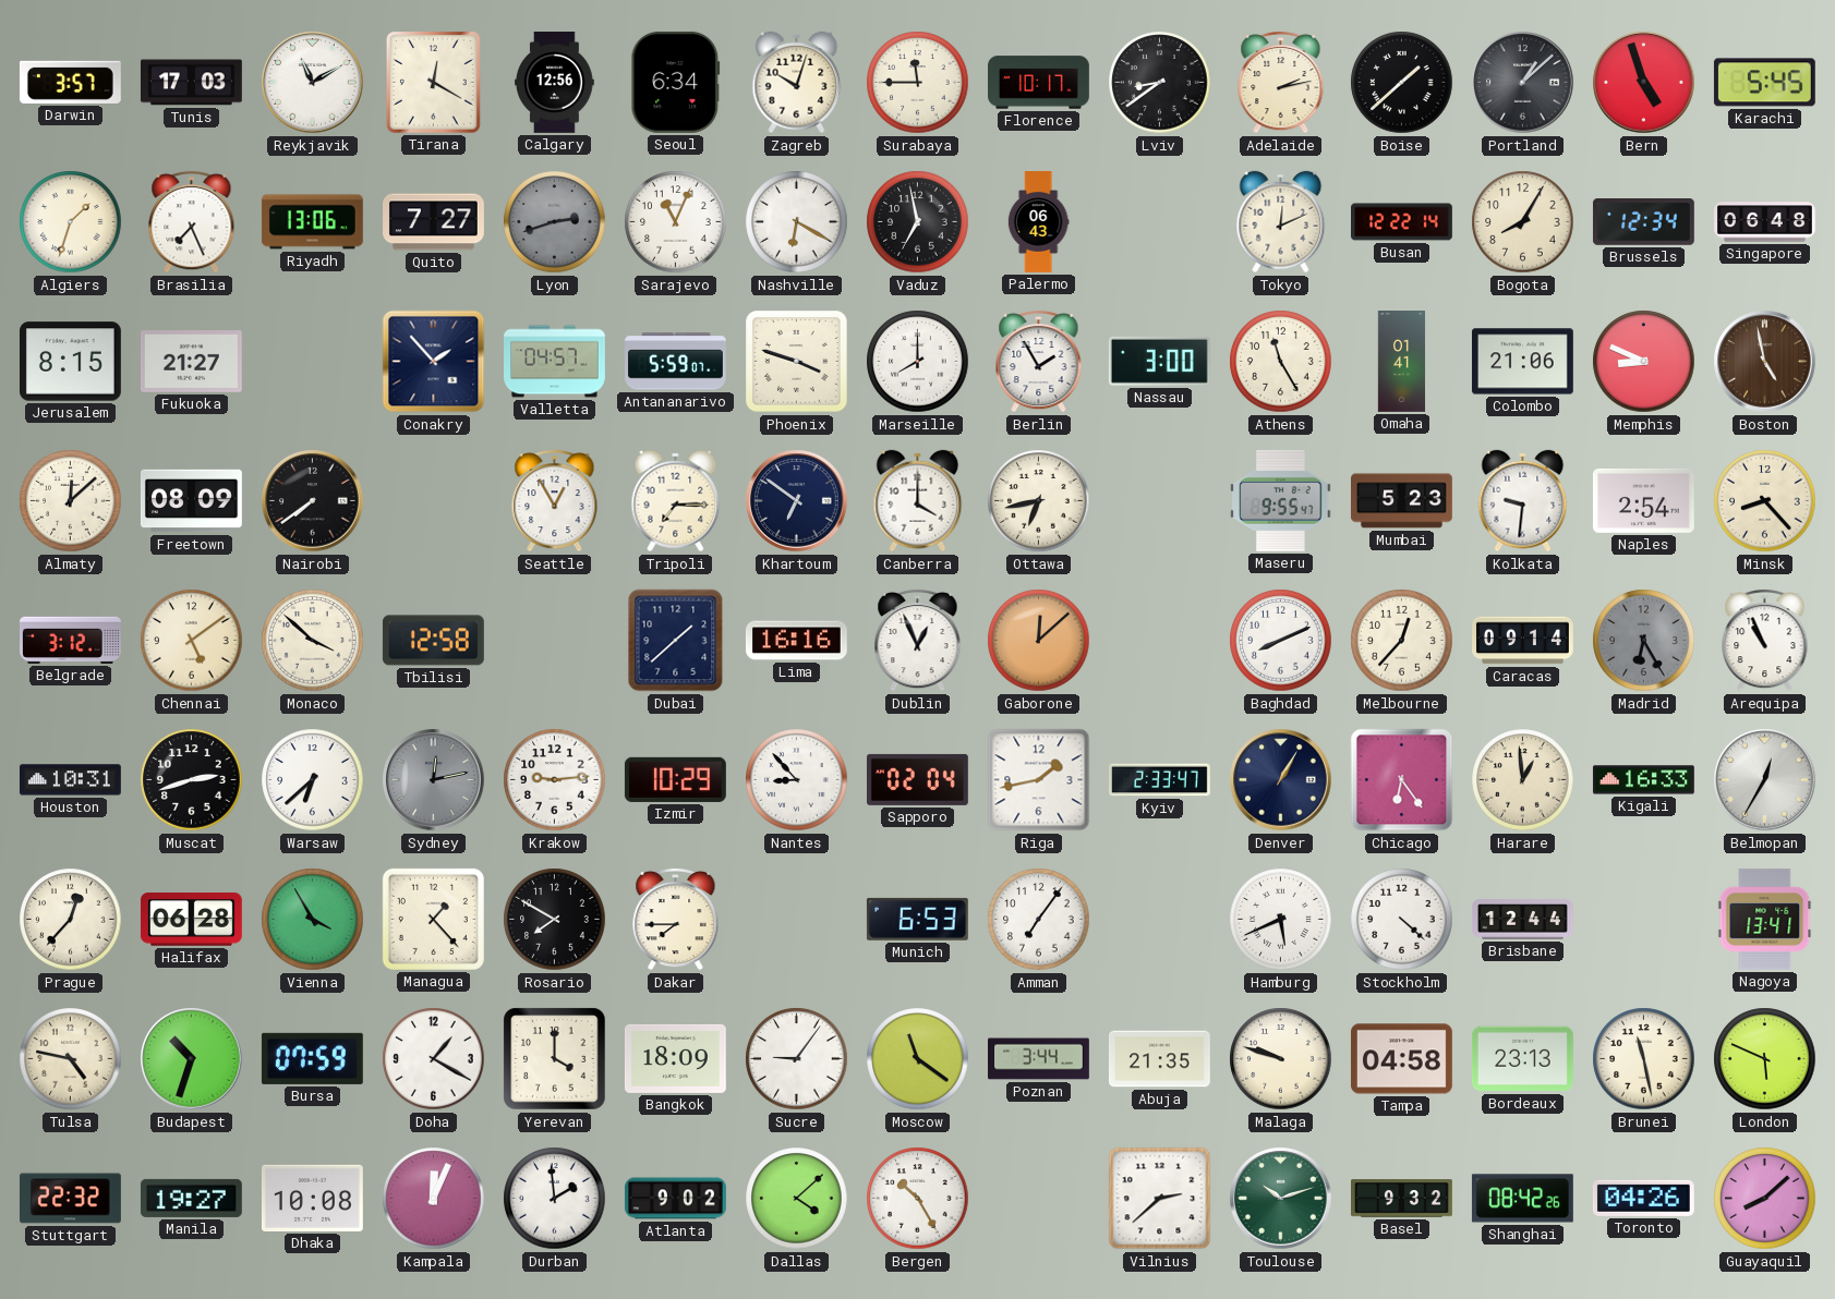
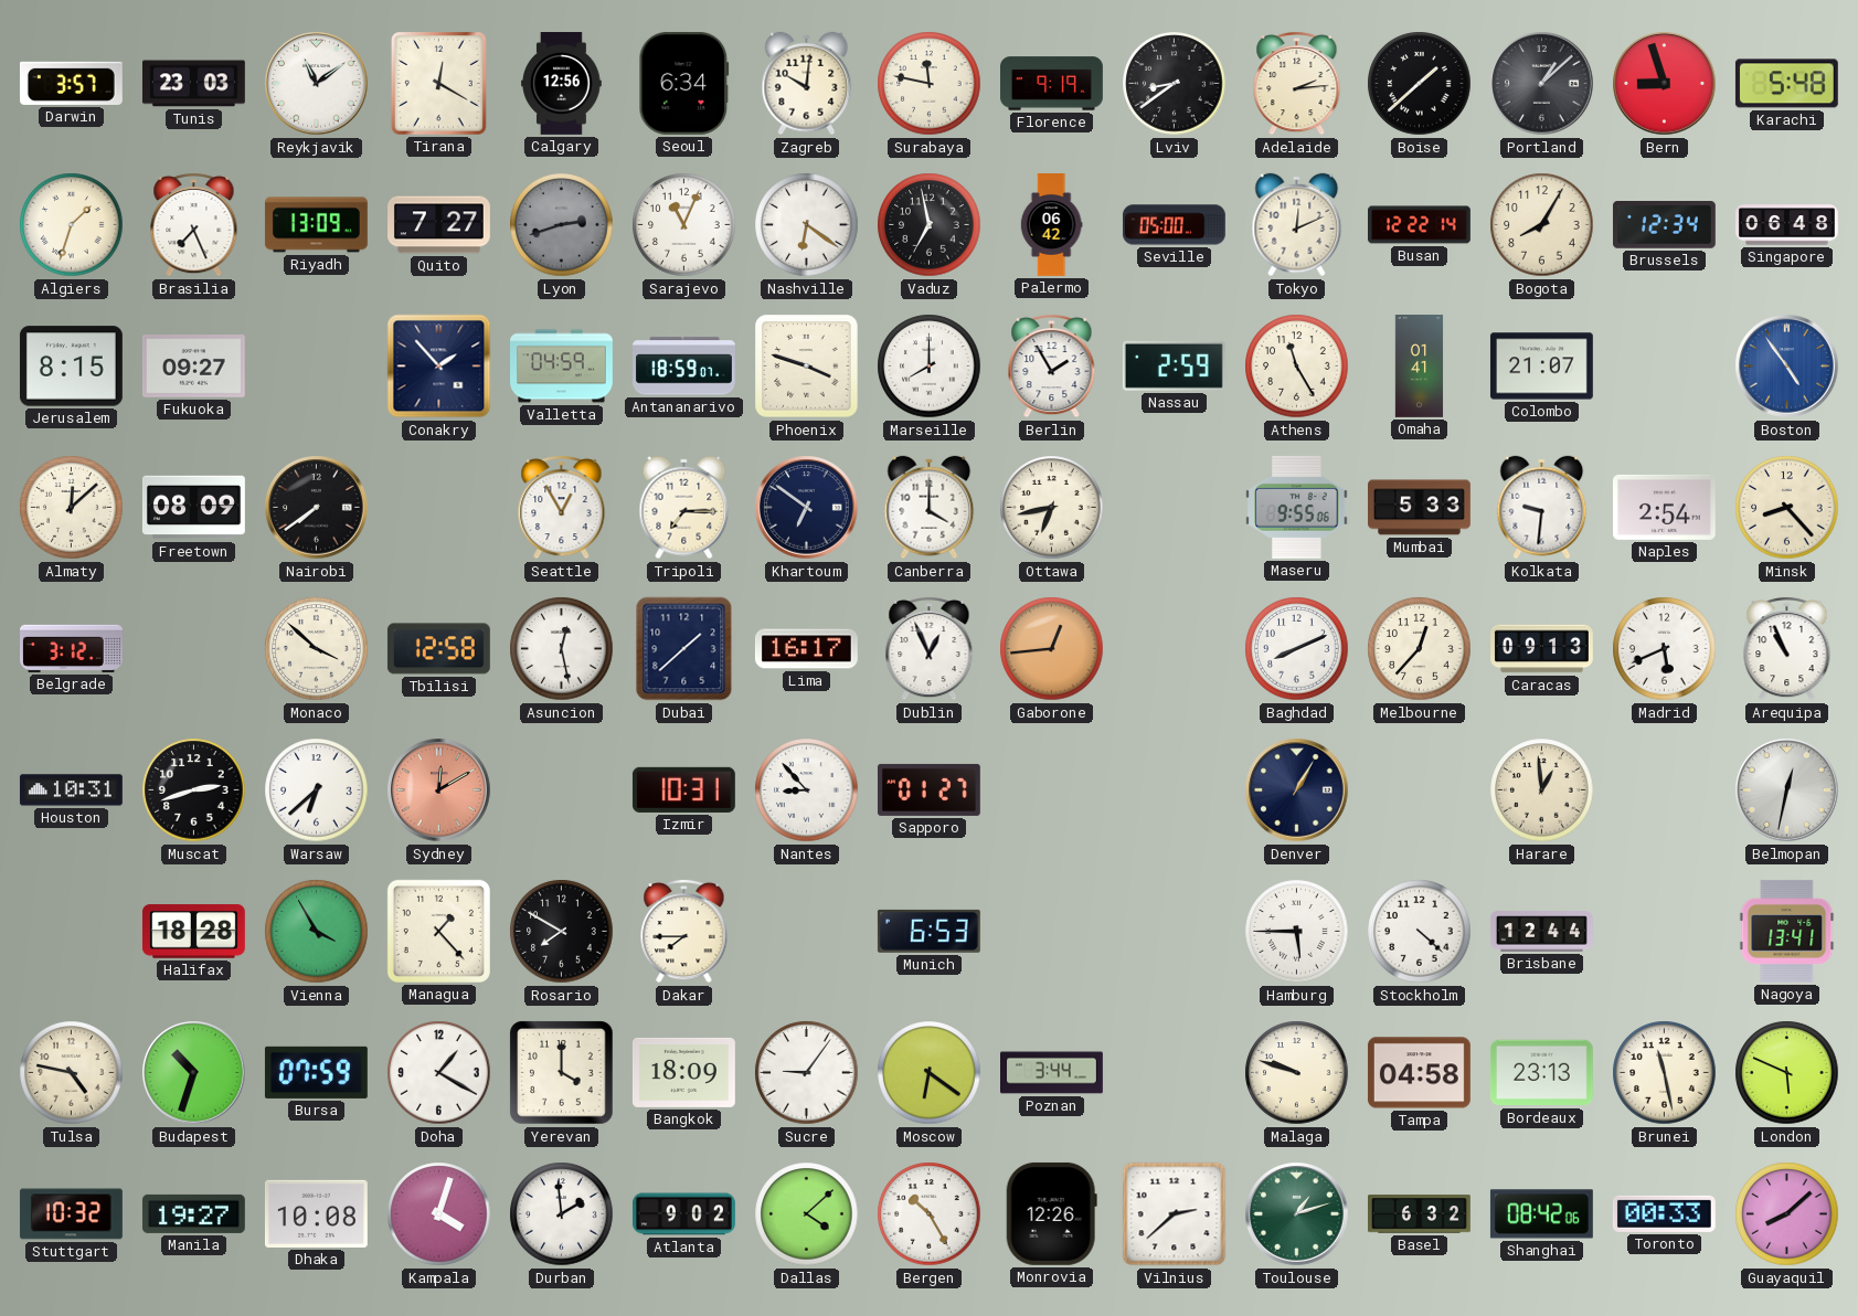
Tunis: 17:03 -> 23:03
Reykjavik: 11:10 -> 11:09
Zagreb: 10:03 -> 10:01
Surabaya: 11:45 -> 11:47
Florence: 10:17 -> 9:19
Adelaide: 2:13 -> 2:14
Bern: 4:57 -> 8:57
Karachi: 5:45 -> 5:48
Riyadh: 13:06 -> 13:09
Nashville: 6:20 -> 6:21
Palermo: 06:43 -> 06:42
Seville: none -> 05:00
Fukuoka: 21:27 -> 09:27
Valletta: 04:57 -> 04:59
Antananarivo: 5:59 -> 18:59
Nassau: 3:00 -> 2:59
Colombo: 21:06 -> 21:07
Memphis: 8:49 -> none
Boston: 4:58 -> 4:54
Boston dial: brown -> blue
Maseru: 9:55:47 -> 9:55:06
Mumbai: 5:23 -> 5:33
Chennai: 5:09 -> none
Asuncion: none -> 12:28
Lima: 16:16 -> 16:17
Gaborone: 12:08 -> 12:44
Caracas: 09:14 -> 09:13
Madrid: 6:25 -> 5:41
Madrid dial: grey -> white
Sydney: 12:13 -> 12:10
Sydney dial: grey -> salmon
Krakow: 9:14 -> none
Izmir: 10:29 -> 10:31
Sapporo: 02:04 -> 01:27
Riga: 1:43 -> none
Kyiv: 2:33 -> none
Chicago: 6:24 -> none
Kigali: 16:33 -> none
Belmopan: 12:35 -> 12:32
Prague: 12:37 -> none
Halifax: 06:28 -> 18:28
Amman: 7:06 -> none
Hamburg: 5:41 -> 5:45
Moscow: 11:21 -> 6:21
Abuja: 21:35 -> none
Stuttgart: 22:32 -> 10:32
Kampala: 12:04 -> 4:03
Monrovia: none -> 12:26
Toulouse: 10:12 -> 1:12
Basel: 9:32 -> 6:32
Shanghai: 08:42:26 -> 08:42:06
Toronto: 04:26 -> 00:33
